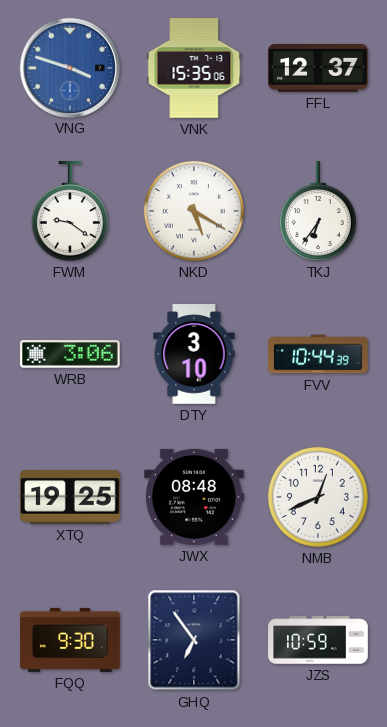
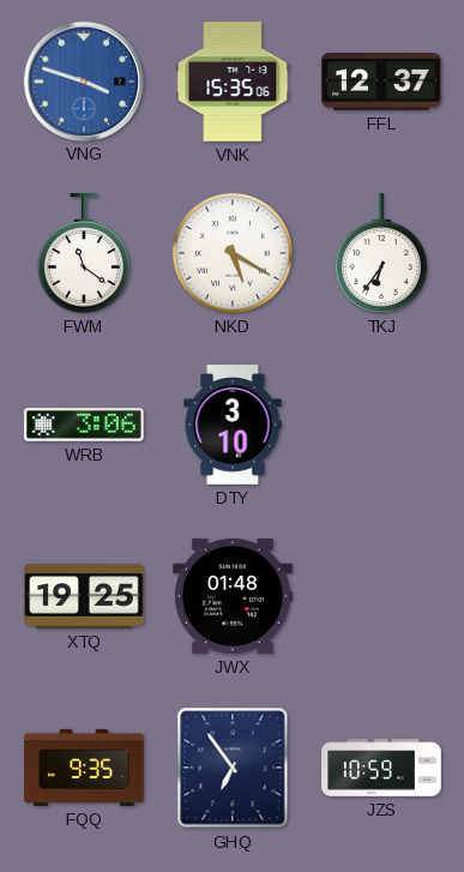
FWM: 9:21 -> 11:21
FVV: 10:44 -> none
JWX: 08:48 -> 01:48
NMB: 12:41 -> none
FQQ: 9:30 -> 9:35
